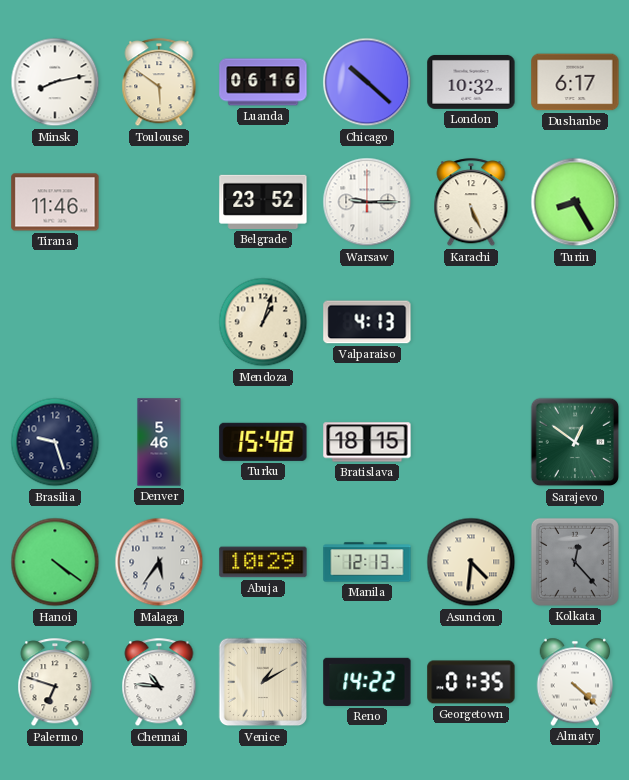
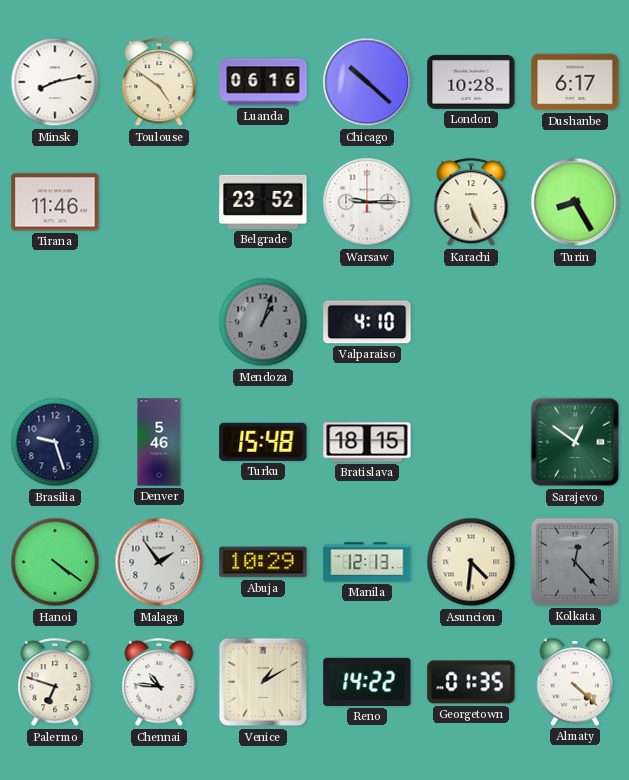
Toulouse: 5:51 -> 4:51
London: 10:32 -> 10:28
Mendoza dial: cream -> grey
Valparaiso: 4:13 -> 4:10
Malaga: 5:36 -> 1:54
